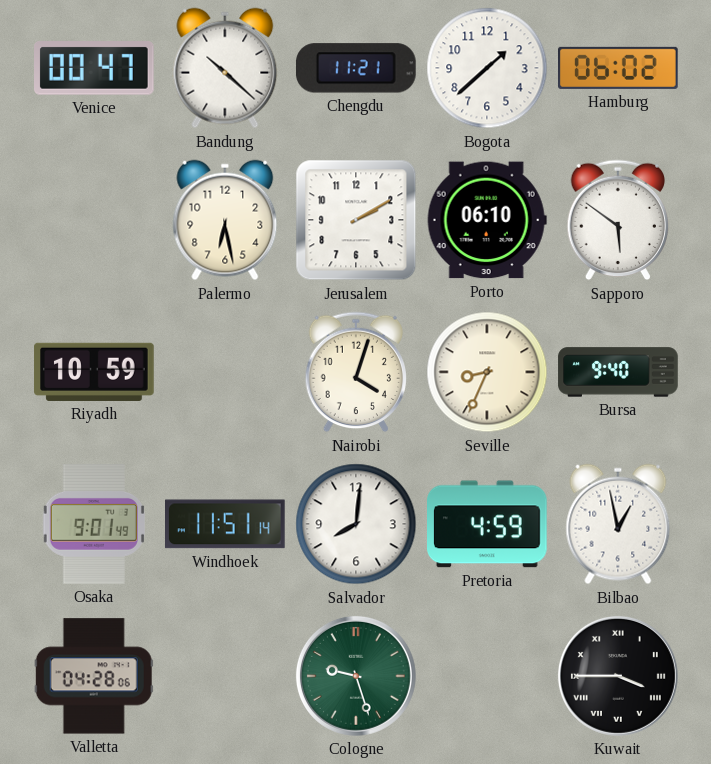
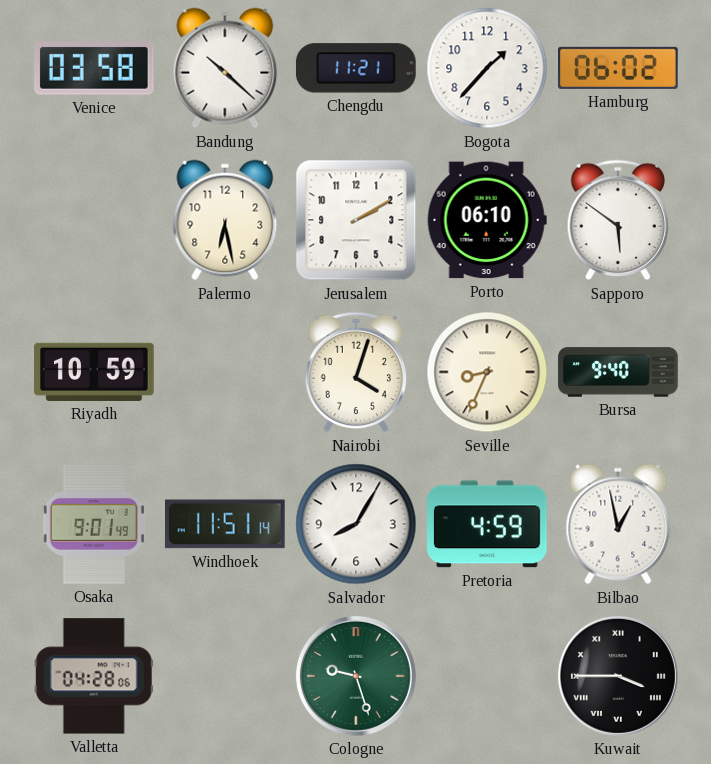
Venice: 00:47 -> 03:58
Bogota: 1:38 -> 1:37
Salvador: 8:01 -> 8:05
